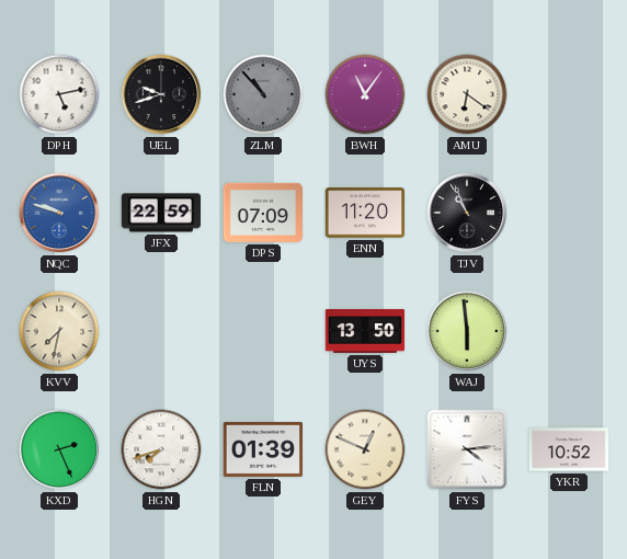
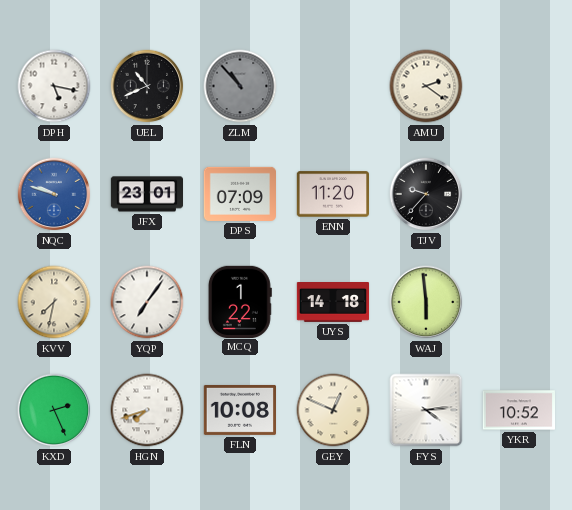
DPH: 5:13 -> 5:17
UEL: 9:42 -> 10:41
BWH: 11:06 -> none
AMU: 6:21 -> 2:21
JFX: 22:59 -> 23:01
TJV: 10:56 -> 9:37
YQP: none -> 7:06
MCQ: none -> 1:22
UYS: 13:50 -> 14:18
FLN: 01:39 -> 10:08
